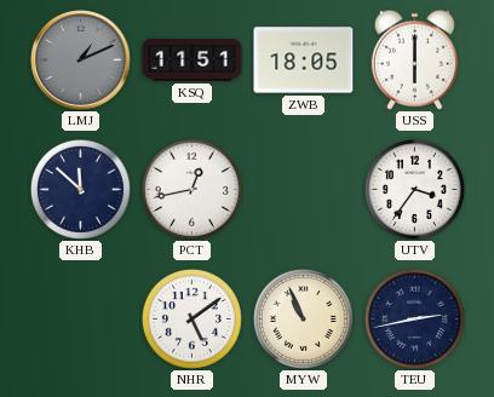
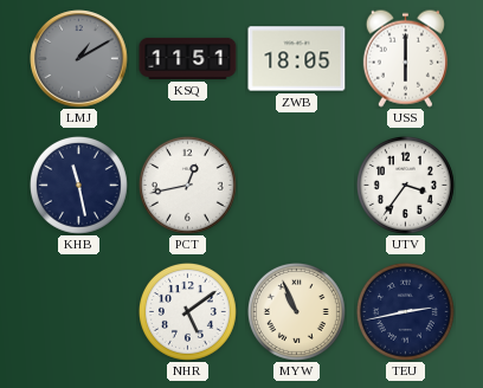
LMJ: 1:11 -> 1:10
KHB: 11:52 -> 11:28
